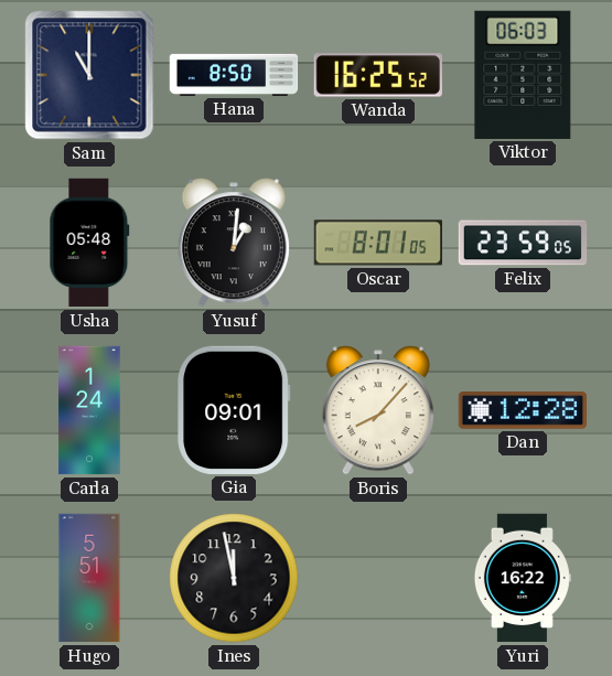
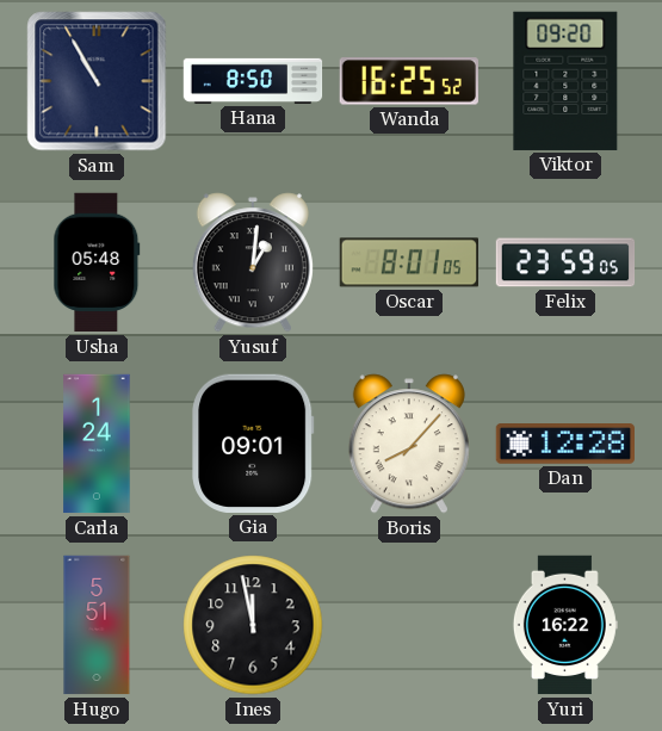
Sam: 11:00 -> 10:55
Viktor: 06:03 -> 09:20
